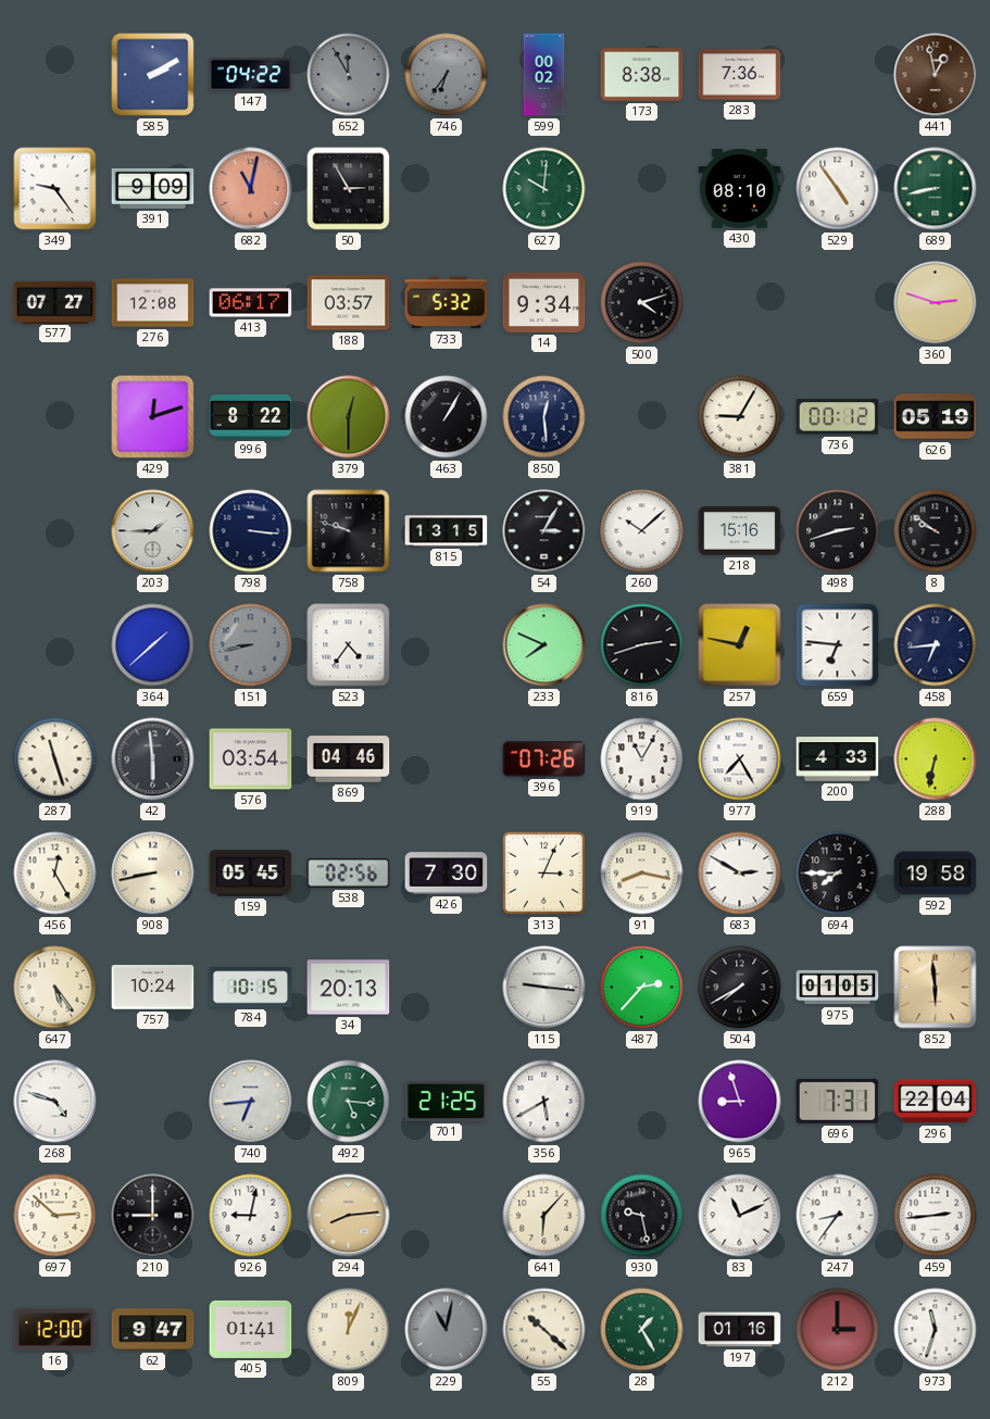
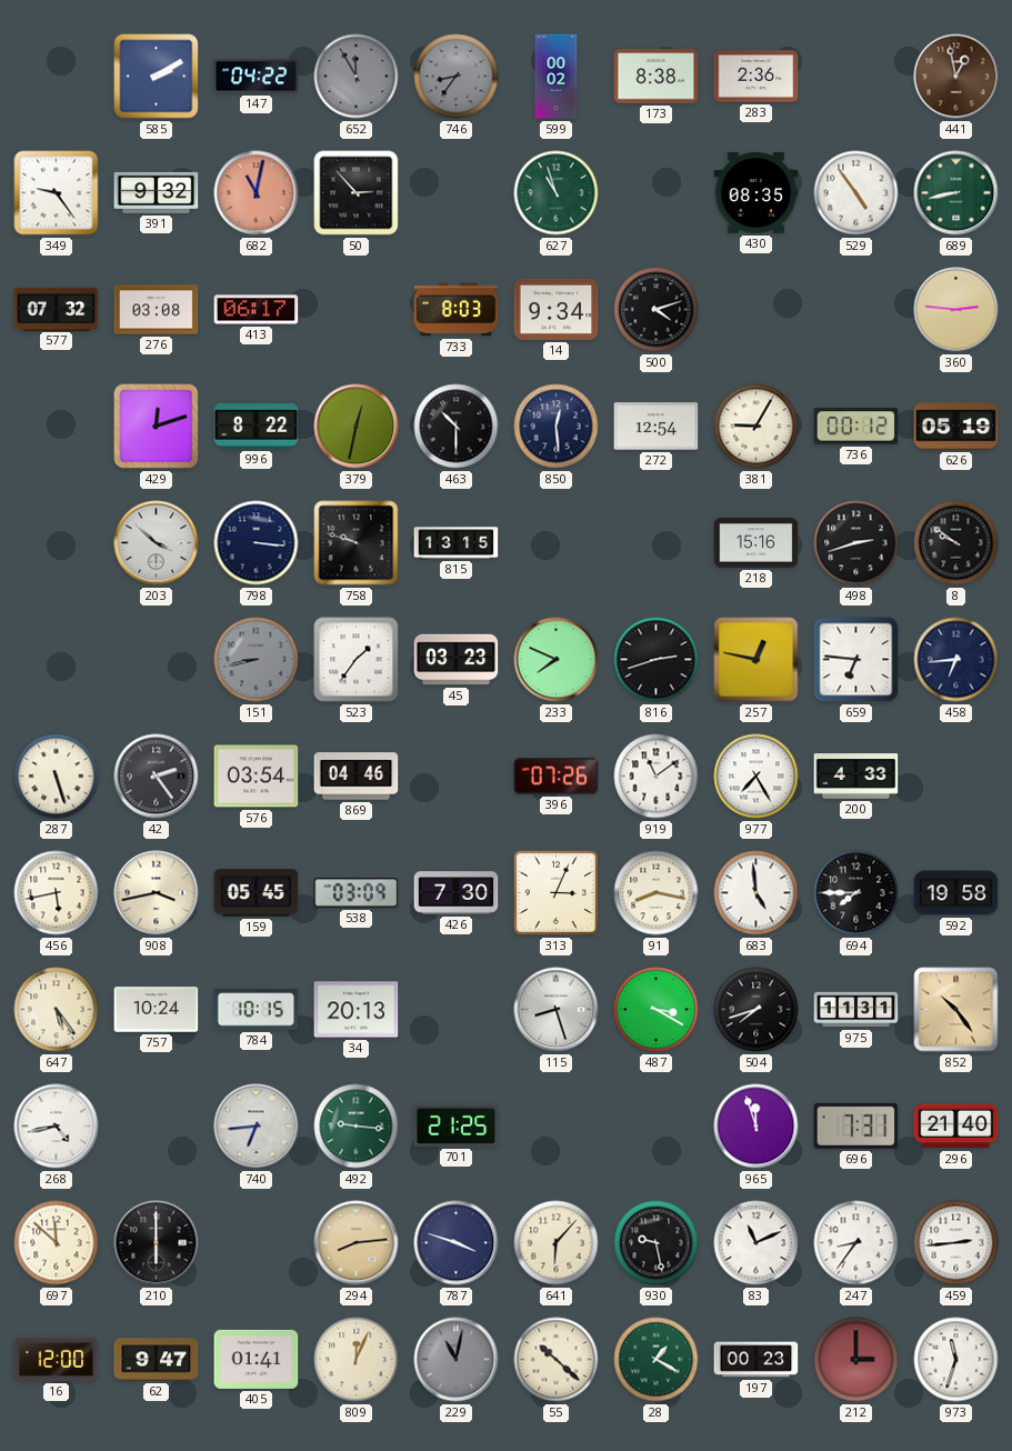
746: 6:36 -> 8:36
283: 7:36 -> 2:36
391: 9:09 -> 9:32
50: 2:55 -> 2:53
627: 10:01 -> 10:57
430: 08:10 -> 08:35
577: 07:27 -> 07:32
276: 12:08 -> 03:08
188: 03:57 -> none
733: 5:32 -> 8:03
360: 2:48 -> 2:46
379: 12:30 -> 12:32
463: 1:05 -> 10:30
272: none -> 12:54
203: 1:45 -> 3:52
54: 3:05 -> none
260: 10:08 -> none
364: 1:38 -> none
523: 4:36 -> 1:36
45: none -> 03:23
287: 11:27 -> 5:27
42: 5:59 -> 2:24
919: 11:05 -> 11:09
288: 6:32 -> none
456: 12:25 -> 5:43
908: 8:43 -> 3:43
538: 02:56 -> 03:09
683: 2:50 -> 4:59
115: 9:16 -> 8:27
487: 2:37 -> 3:20
504: 7:40 -> 7:42
975: 01:05 -> 11:31
852: 5:59 -> 10:24
268: 4:48 -> 4:43
492: 5:16 -> 9:16
356: 5:40 -> none
965: 8:57 -> 11:57
296: 22:04 -> 21:40
697: 2:52 -> 11:52
210: 9:00 -> 6:00
926: 9:02 -> none
787: none -> 3:48
28: 1:25 -> 1:20
197: 01:16 -> 00:23
